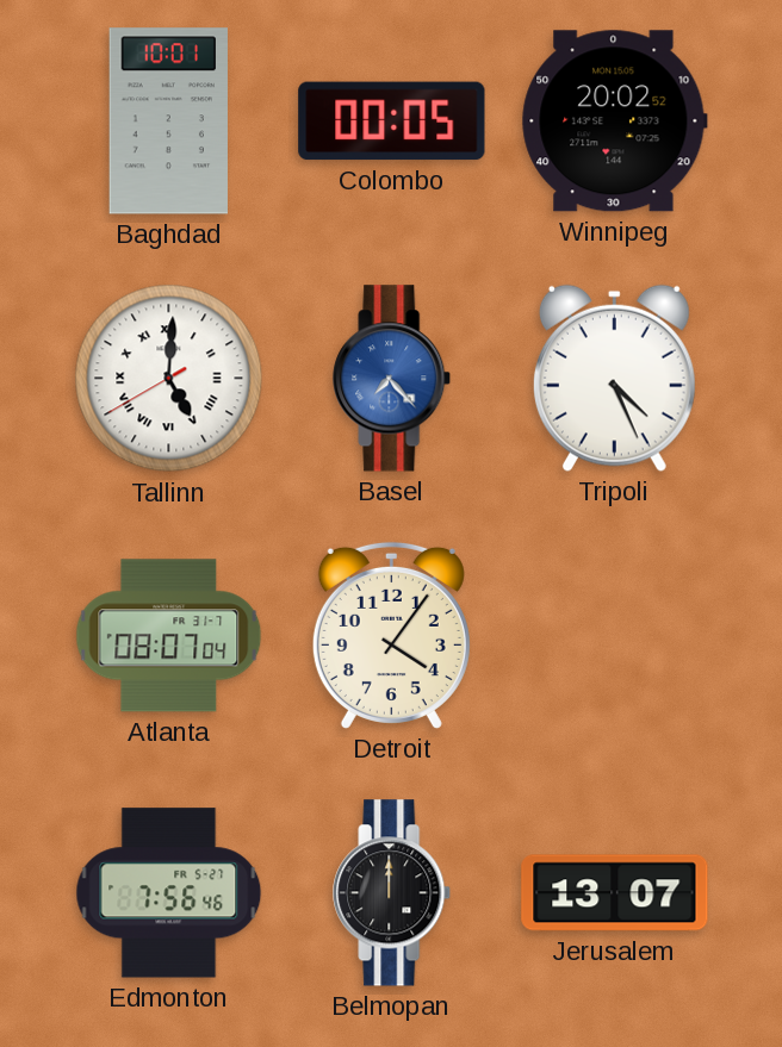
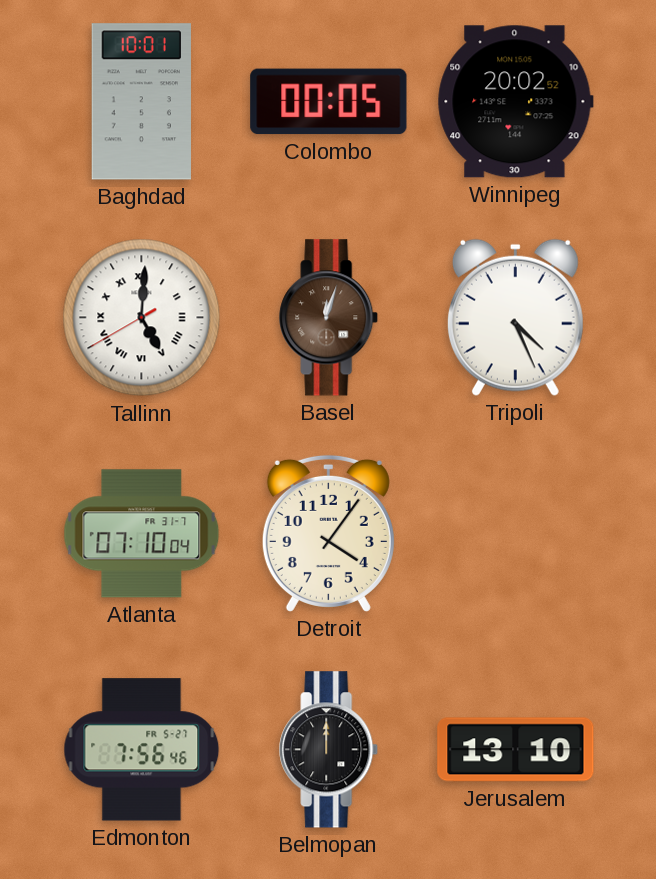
Basel: 7:23 -> 12:03
Basel dial: blue -> brown
Atlanta: 08:07 -> 07:10
Jerusalem: 13:07 -> 13:10
